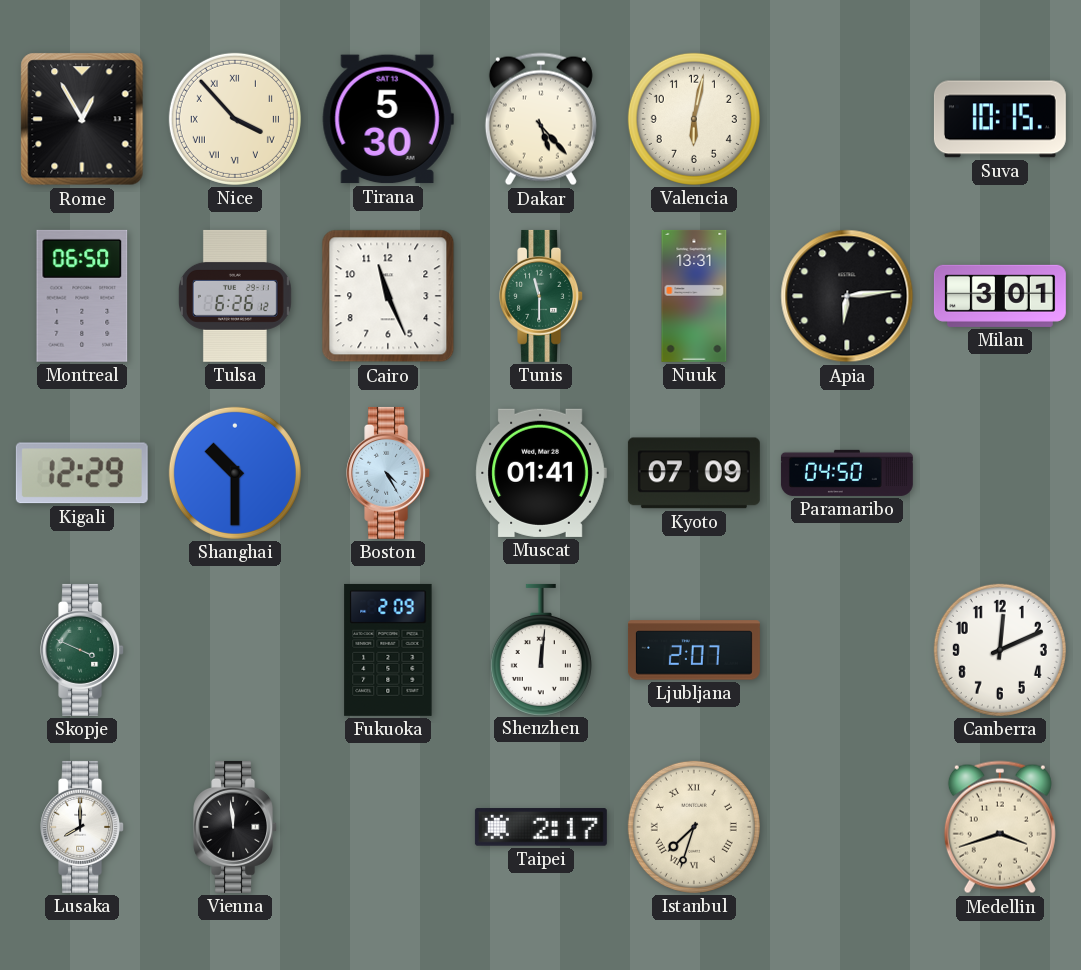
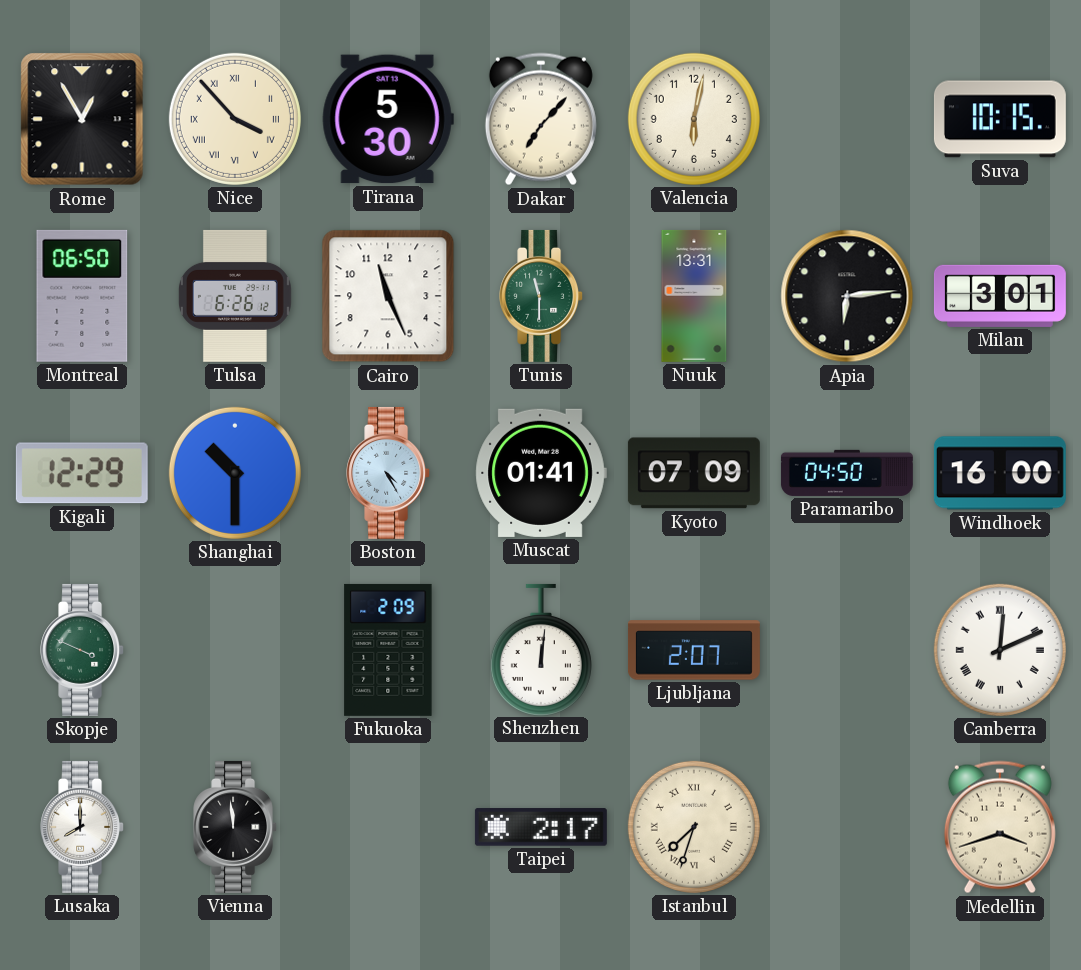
Dakar: 5:23 -> 7:07
Windhoek: none -> 16:00
Canberra numerals: Arabic -> Roman
